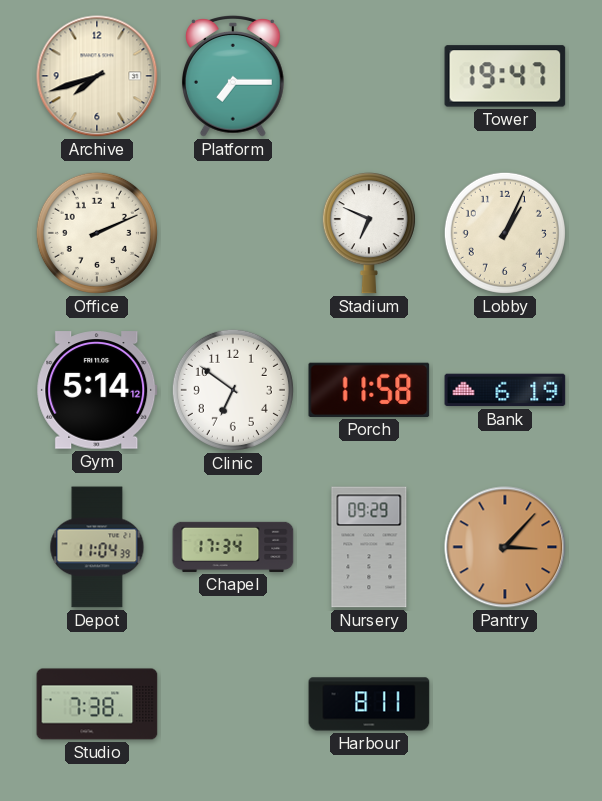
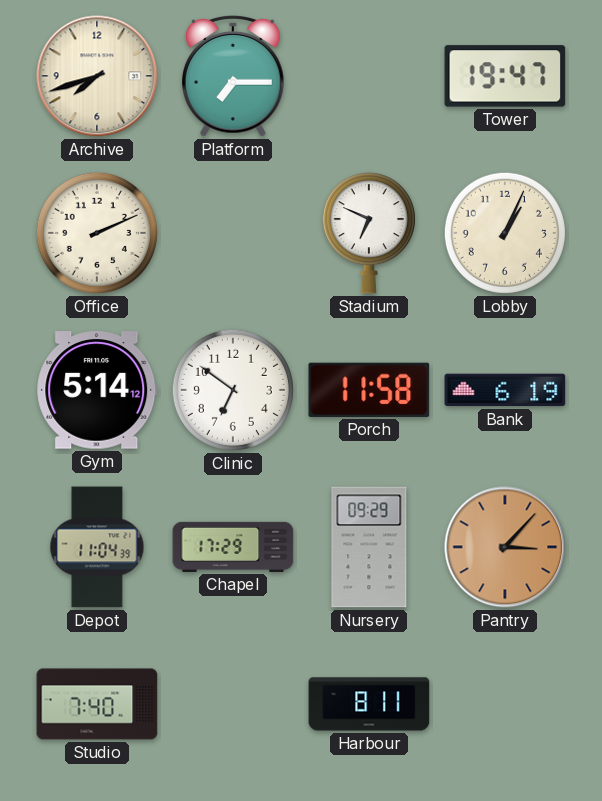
Chapel: 17:34 -> 17:29
Studio: 7:38 -> 7:40
